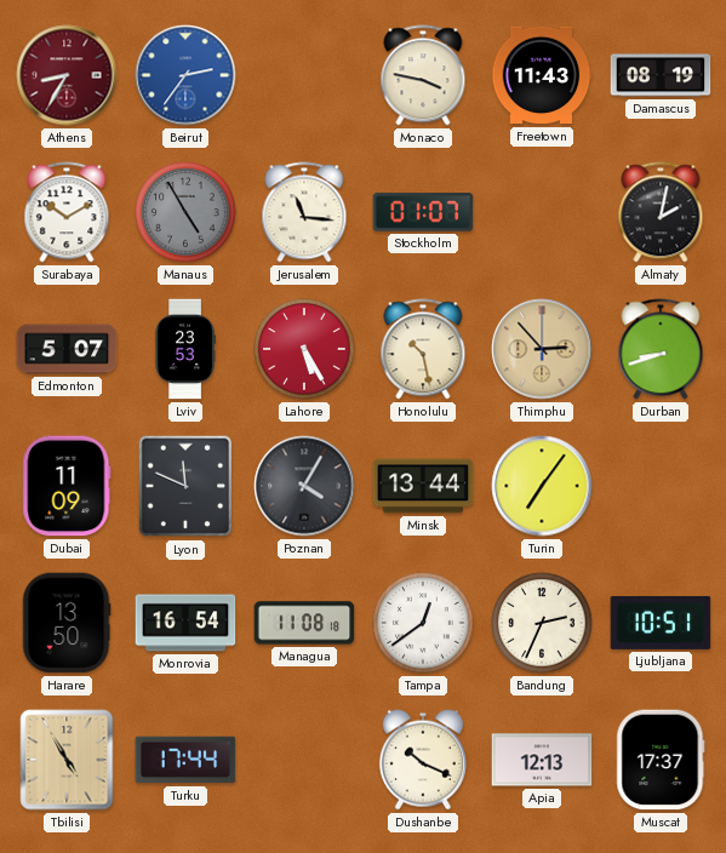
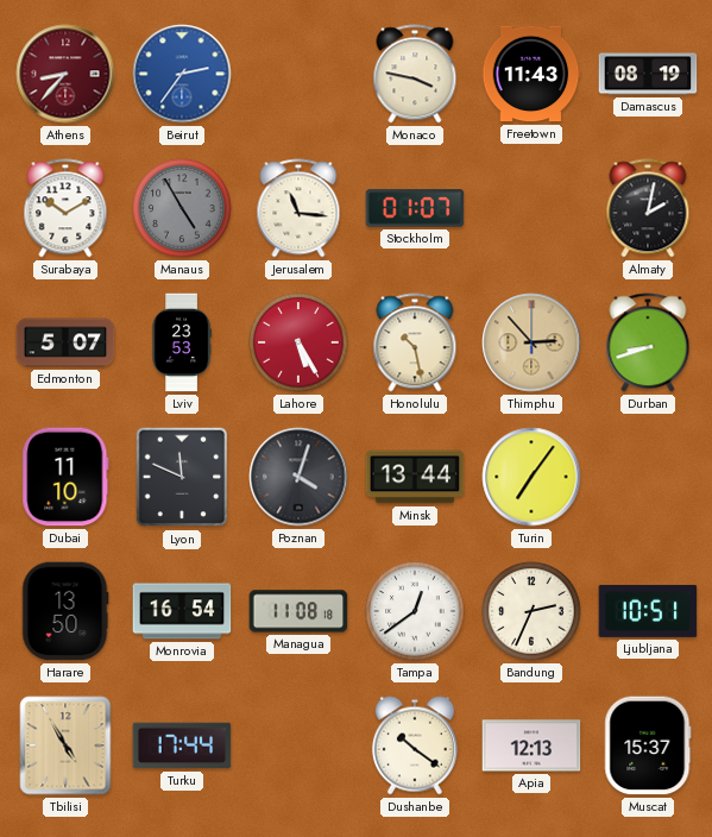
Athens: 8:35 -> 8:37
Dubai: 11:09 -> 11:10
Poznan: 4:05 -> 4:03
Dushanbe: 10:19 -> 10:21
Muscat: 17:37 -> 15:37
